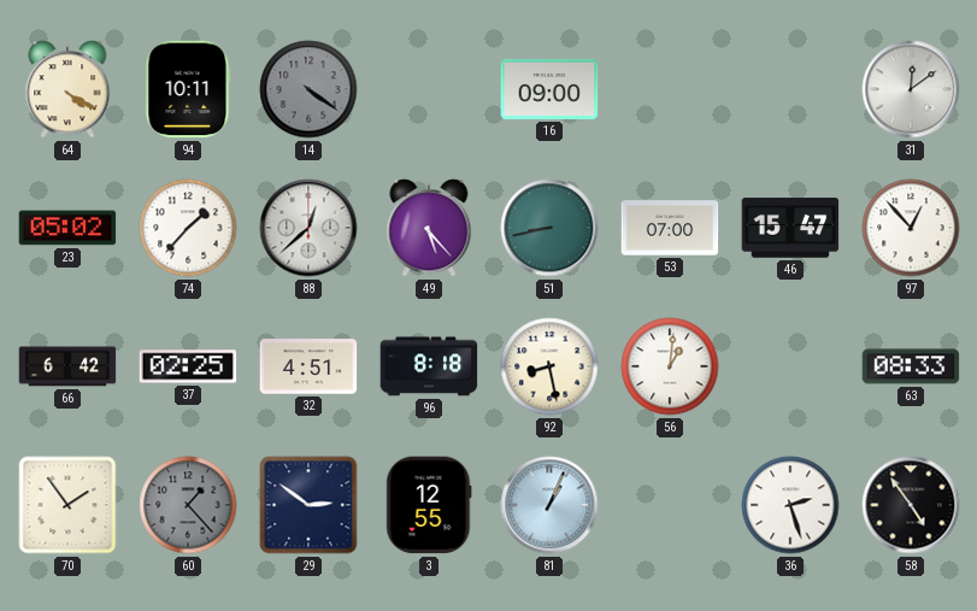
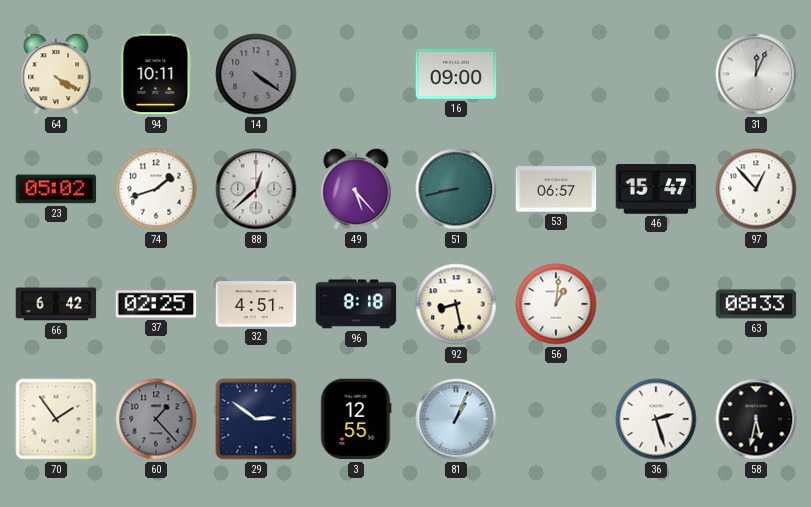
31: 12:09 -> 12:04
74: 1:37 -> 1:42
53: 07:00 -> 06:57
58: 4:54 -> 5:32
